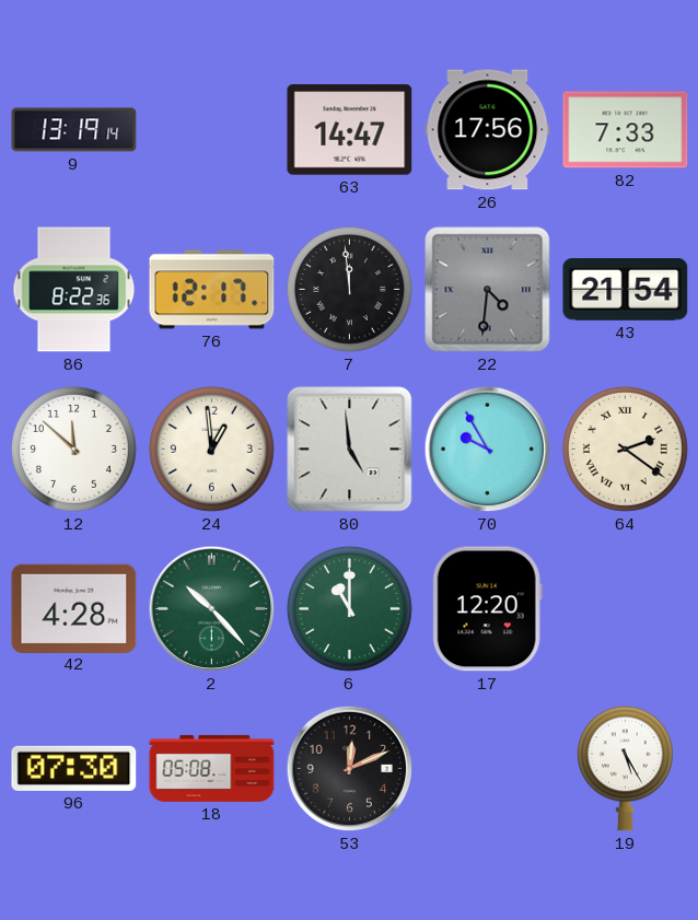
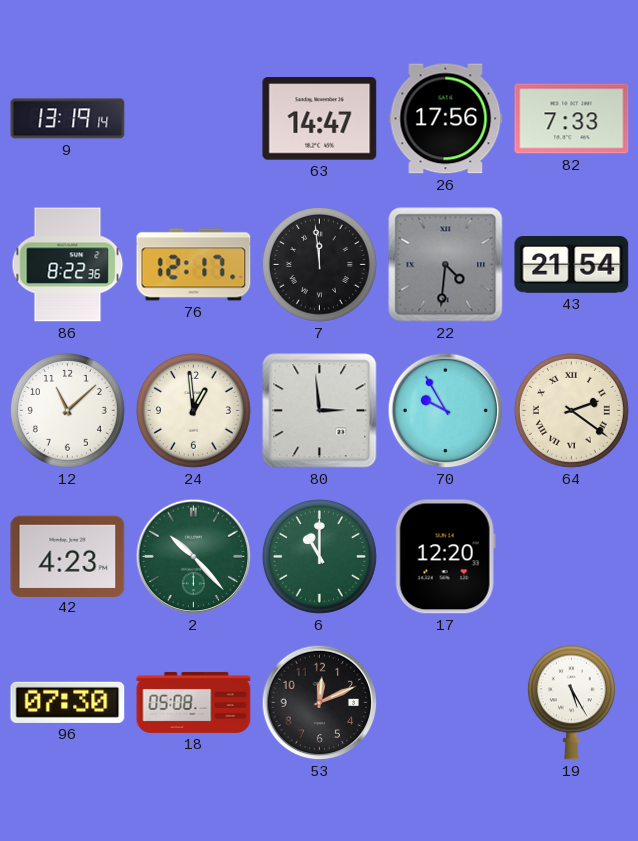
12: 11:52 -> 11:08
80: 4:59 -> 2:59
42: 4:28 -> 4:23
